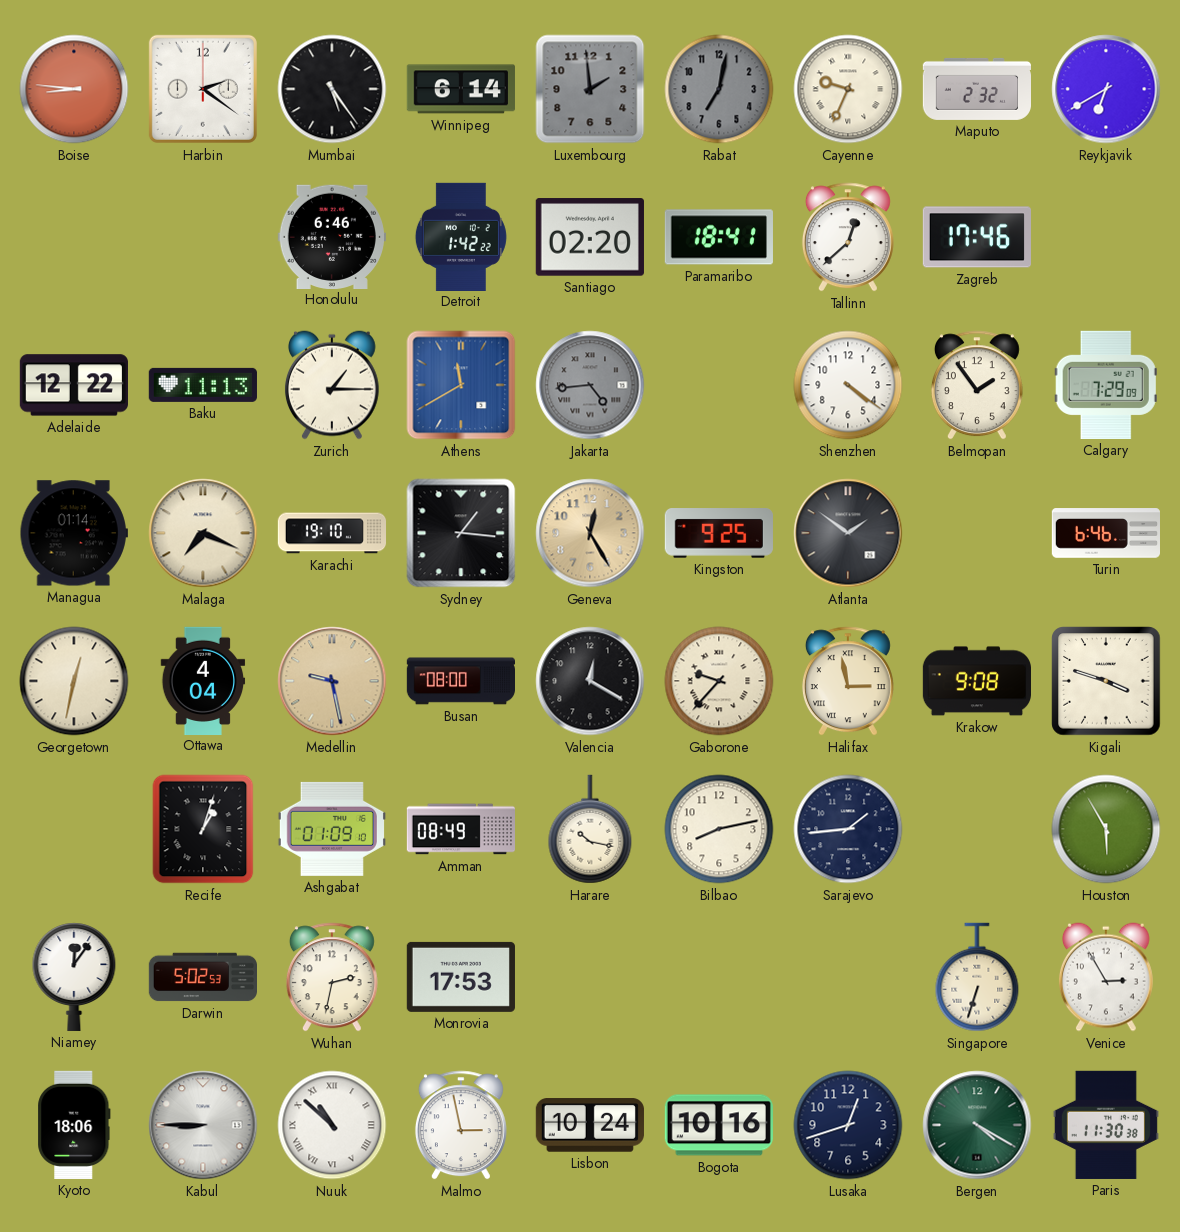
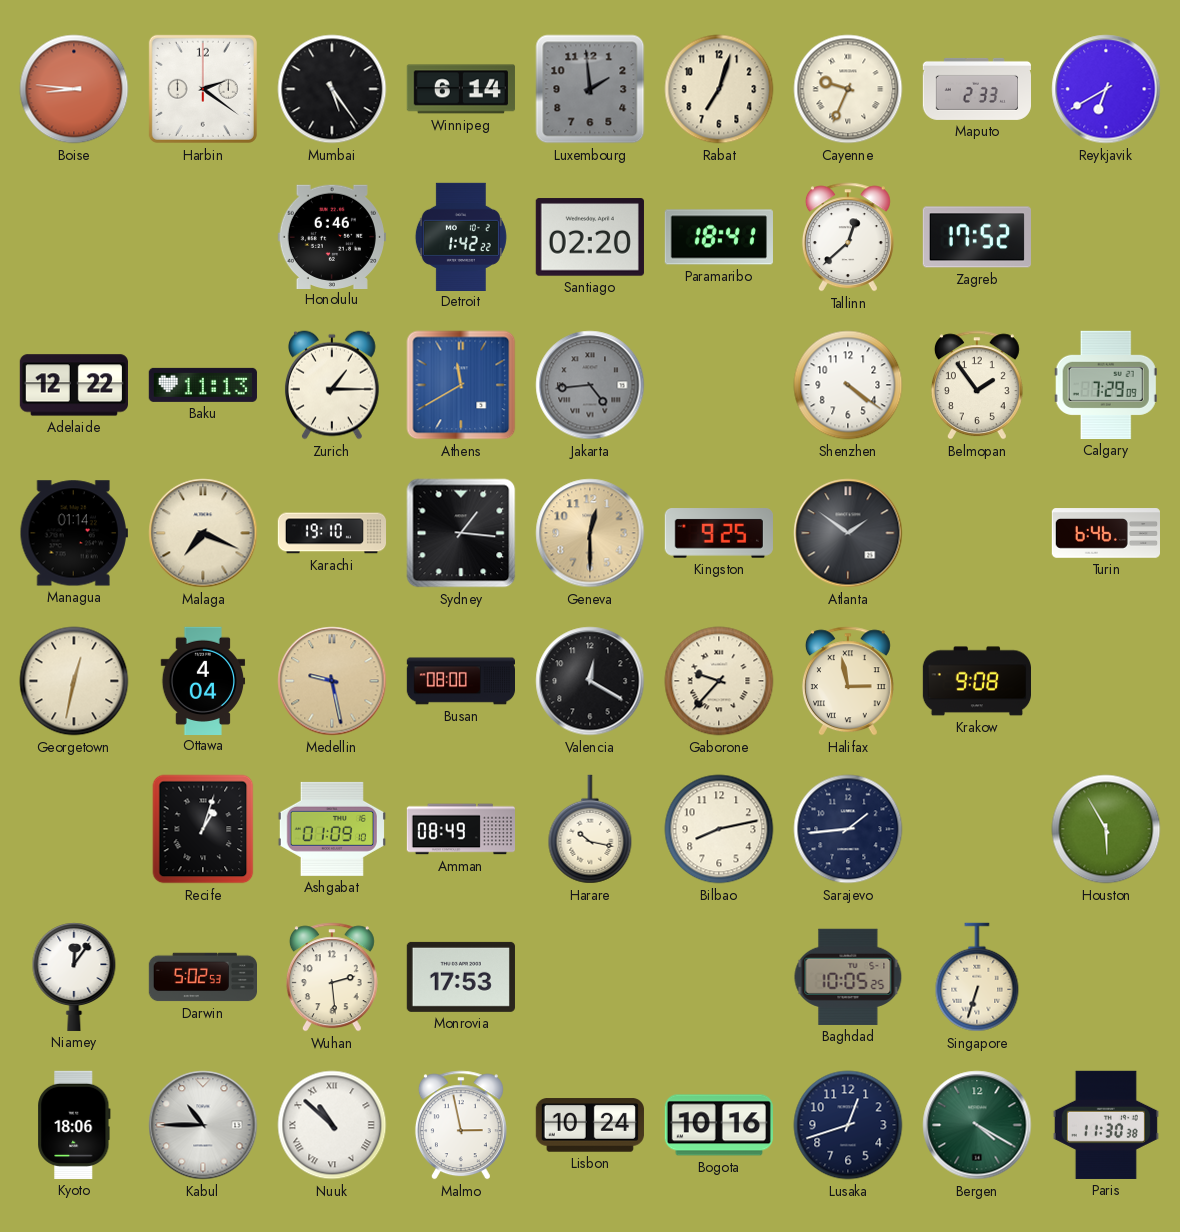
Rabat: 7:02 -> 7:03
Rabat dial: grey -> cream
Maputo: 2:32 -> 2:33
Zagreb: 17:46 -> 17:52
Geneva: 12:25 -> 12:30
Kigali: 3:48 -> none
Wuhan: 2:32 -> 2:29
Baghdad: none -> 10:05
Venice: 2:55 -> none
Kabul: 8:45 -> 10:45
